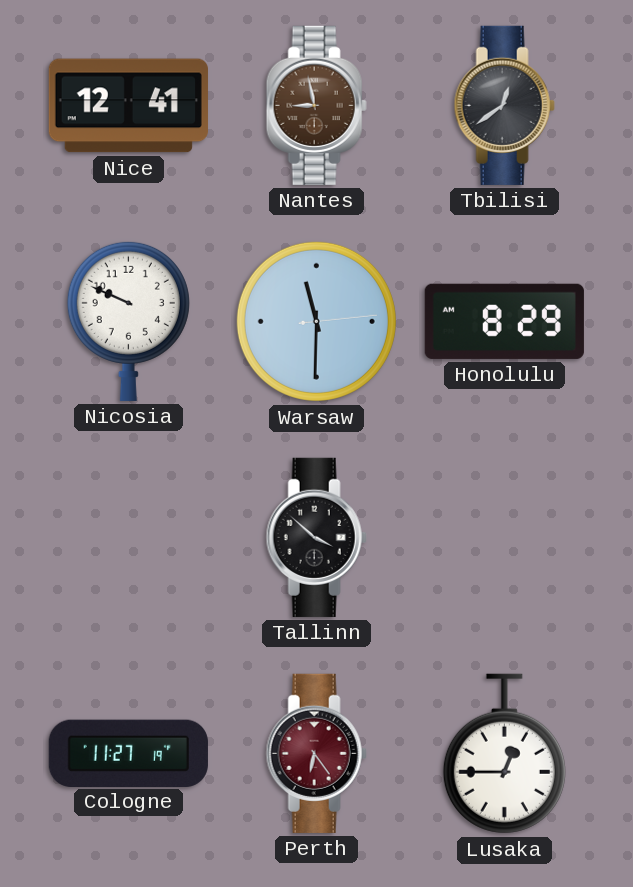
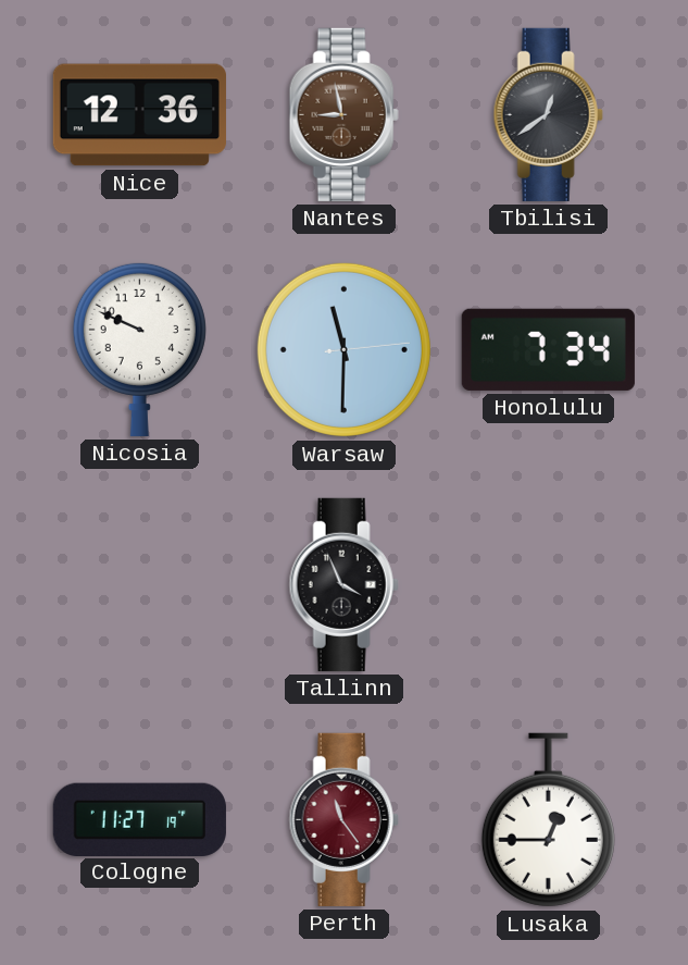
Nice: 12:41 -> 12:36
Honolulu: 8:29 -> 7:34
Tallinn: 3:52 -> 3:56
Perth: 6:24 -> 11:24
